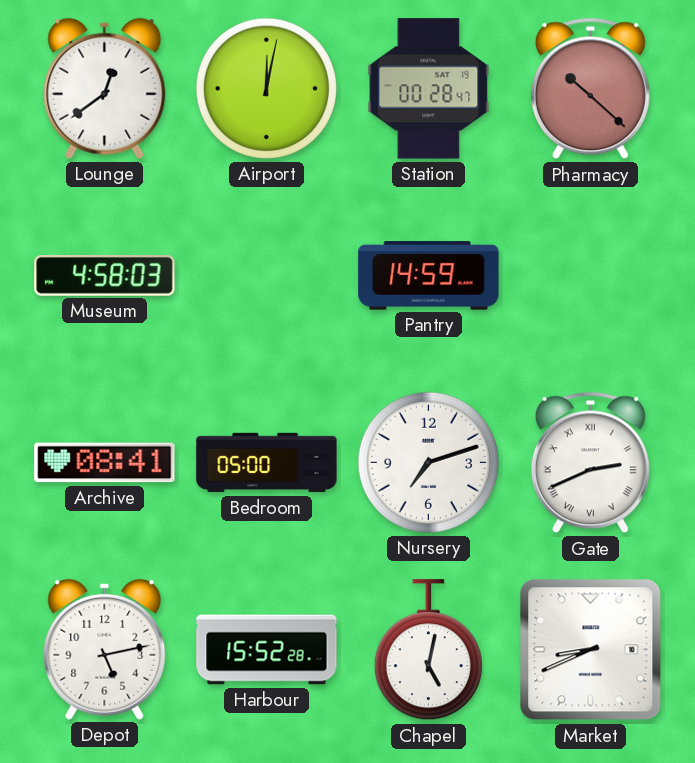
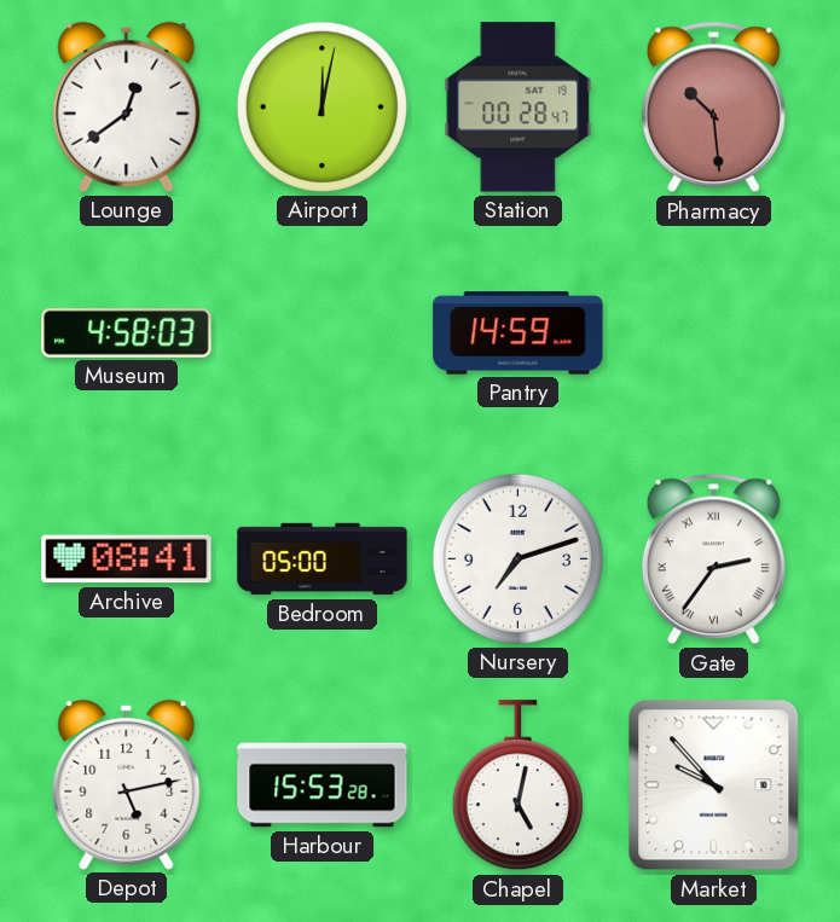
Pharmacy: 10:22 -> 10:29
Gate: 2:41 -> 2:36
Harbour: 15:52 -> 15:53
Market: 8:41 -> 9:53
